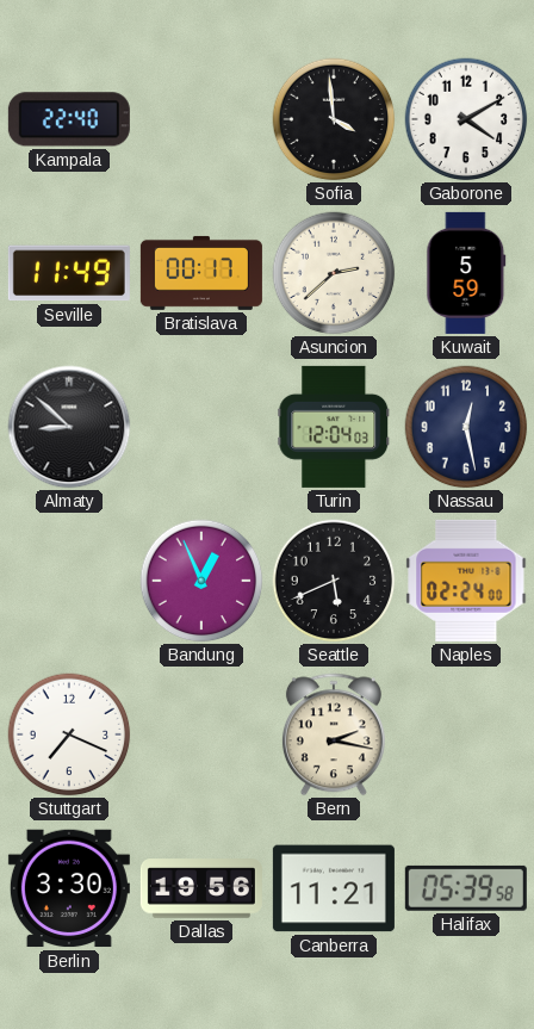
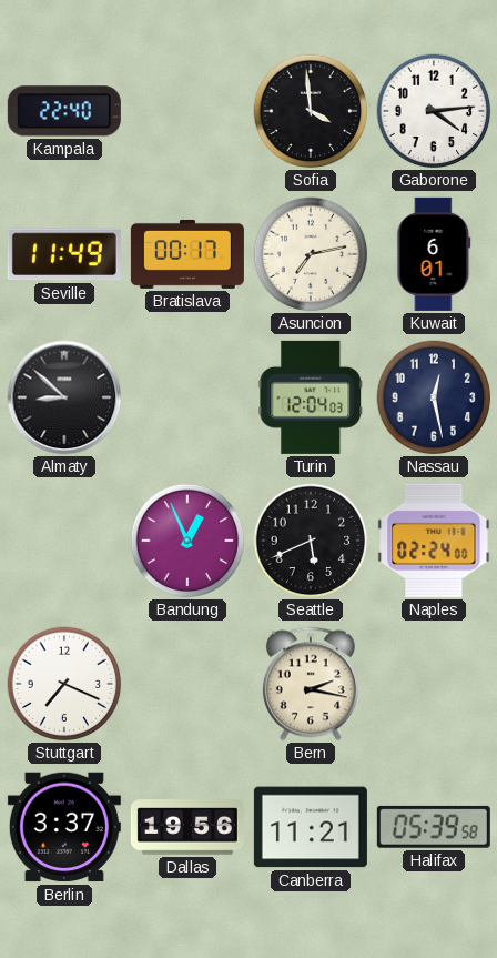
Gaborone: 4:10 -> 4:14
Asuncion: 2:38 -> 7:13
Kuwait: 5:59 -> 6:01
Berlin: 3:30 -> 3:37
